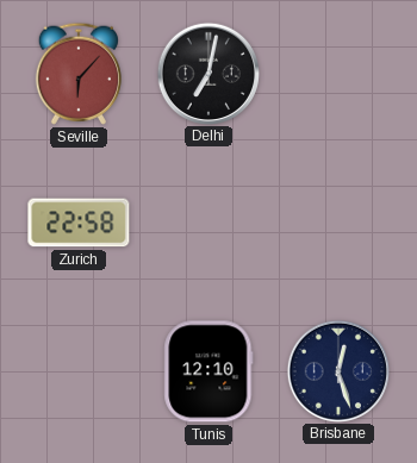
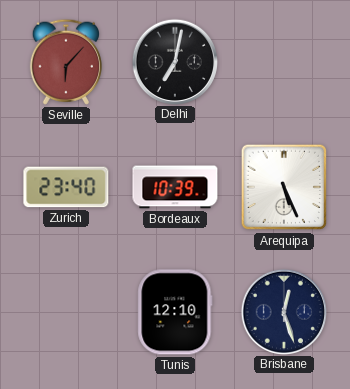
Zurich: 22:58 -> 23:40
Bordeaux: none -> 10:39
Arequipa: none -> 5:26
